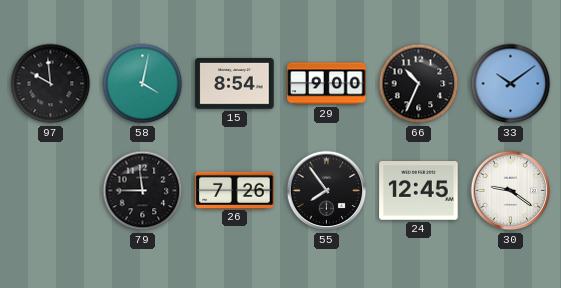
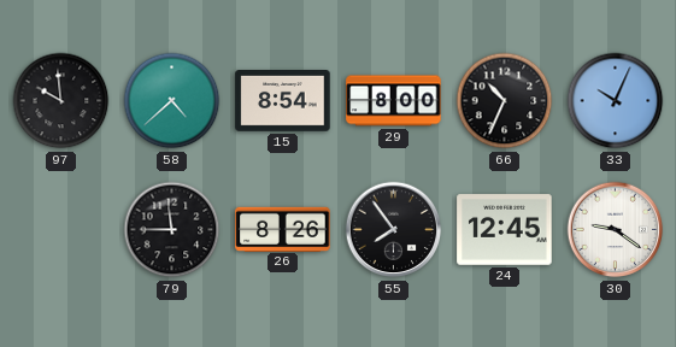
58: 4:02 -> 4:38
29: 9:00 -> 8:00
33: 10:09 -> 10:04
26: 7:26 -> 8:26
